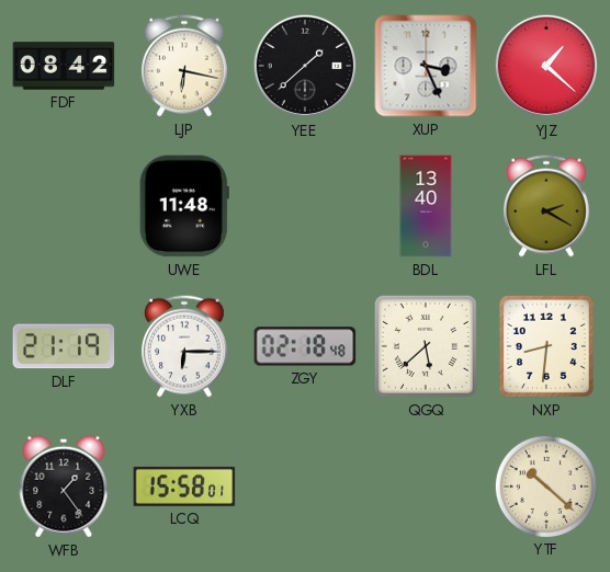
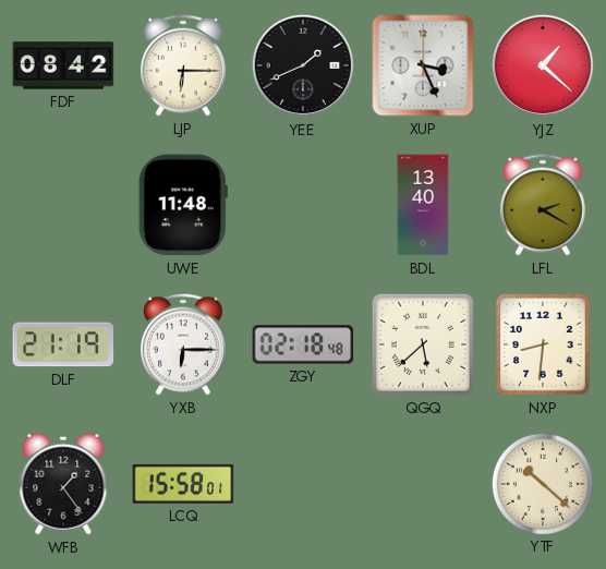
LJP: 6:17 -> 6:15
YEE: 1:38 -> 1:41
